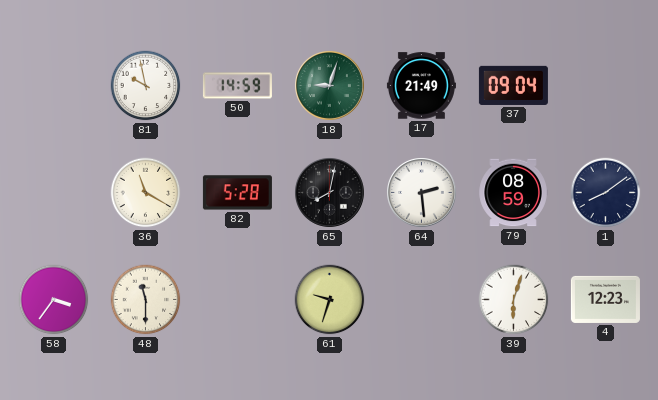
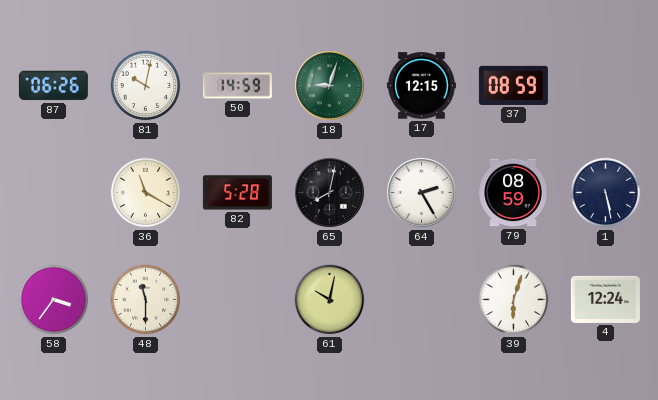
87: none -> 06:26
81: 9:58 -> 10:02
17: 21:49 -> 12:15
37: 09:04 -> 08:59
64: 2:29 -> 2:25
1: 8:09 -> 5:28
61: 9:33 -> 10:02
4: 12:23 -> 12:24
